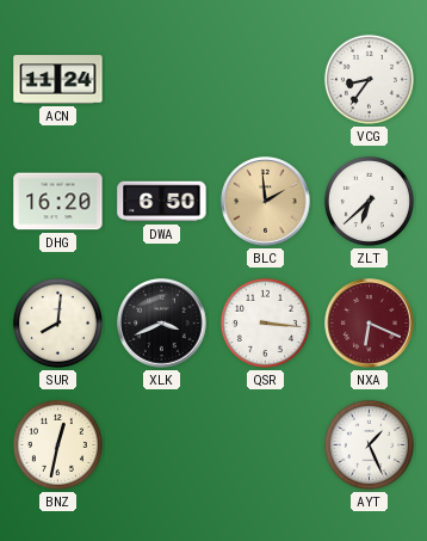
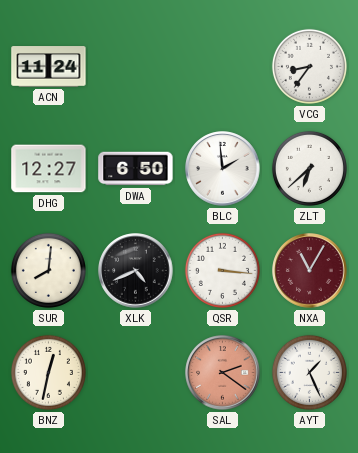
DHG: 16:20 -> 12:27
BLC dial: champagne -> white
XLK: 3:41 -> 4:41
NXA: 6:19 -> 11:05
SAL: none -> 2:21
